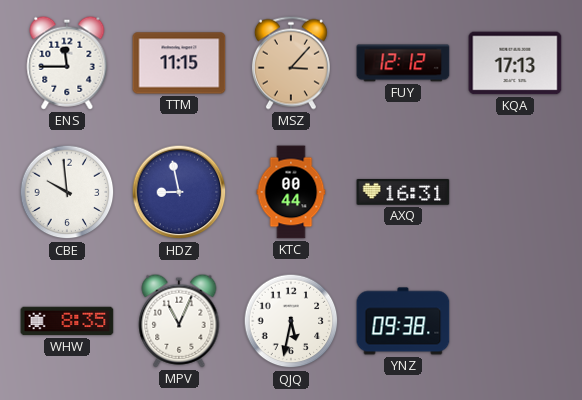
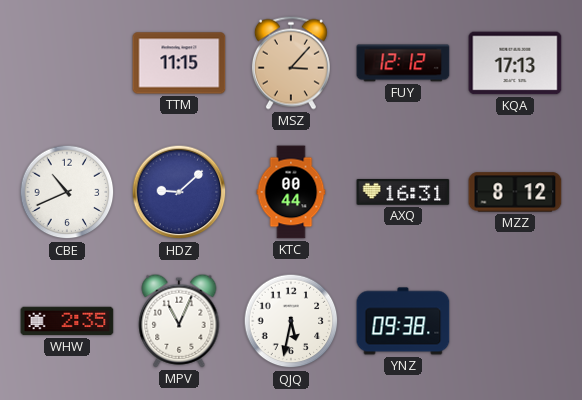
ENS: 11:45 -> none
CBE: 9:59 -> 10:41
HDZ: 8:58 -> 9:08
MZZ: none -> 8:12
WHW: 8:35 -> 2:35
